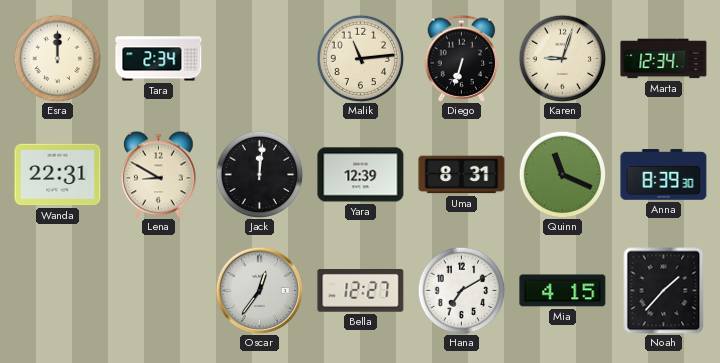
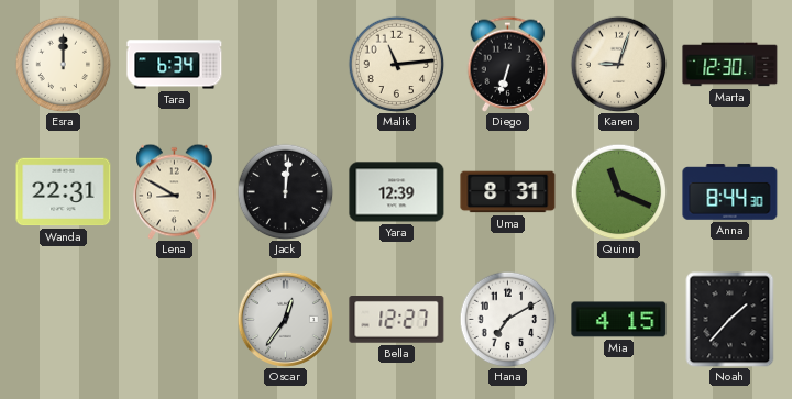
Tara: 2:34 -> 6:34
Marta: 12:34 -> 12:30
Anna: 8:39 -> 8:44
